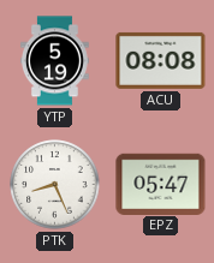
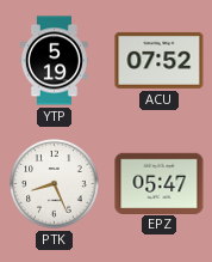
ACU: 08:08 -> 07:52
